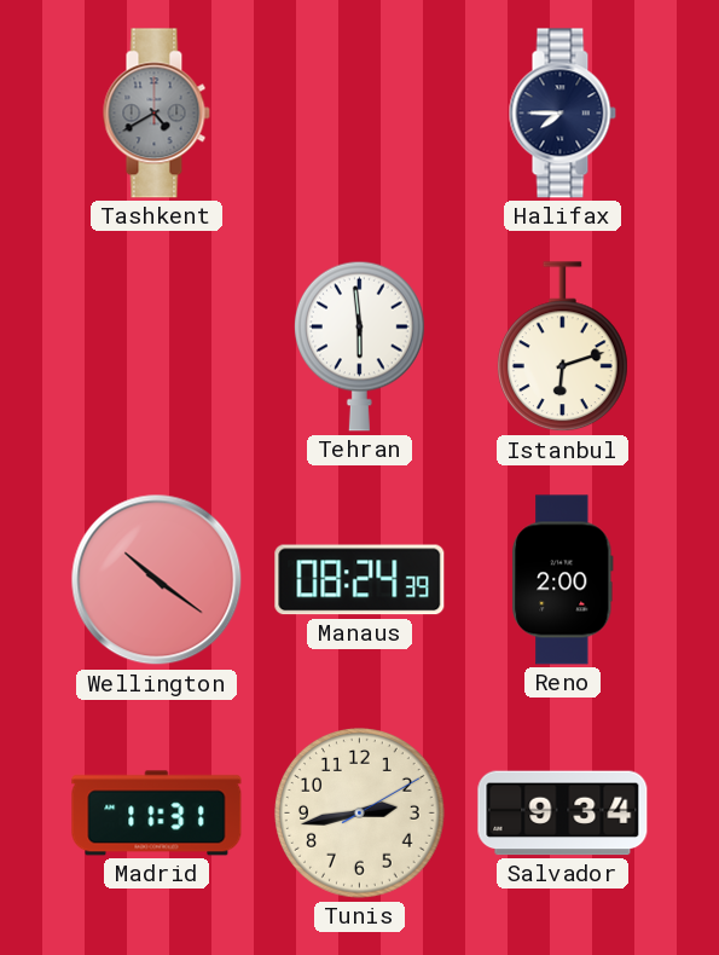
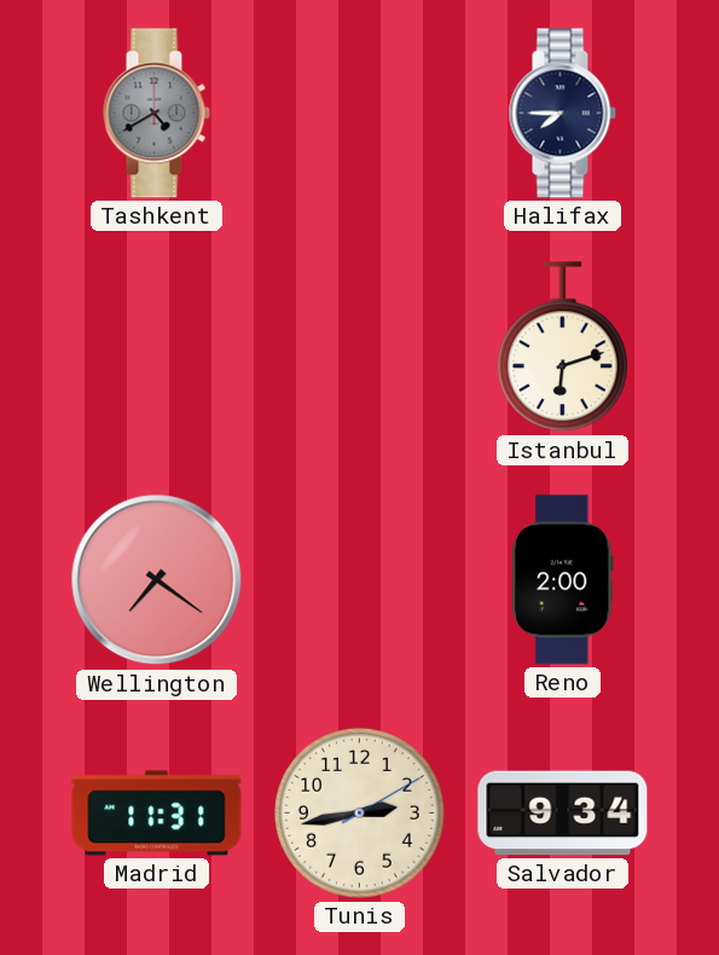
Tehran: 5:59 -> none
Wellington: 10:21 -> 7:21
Manaus: 08:24 -> none
